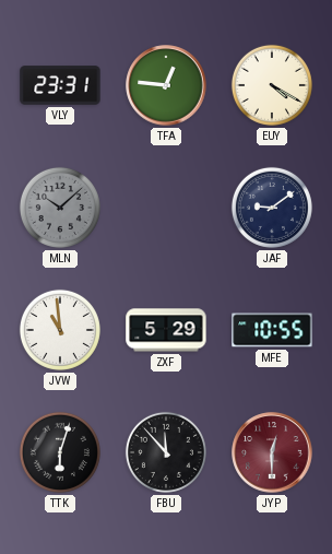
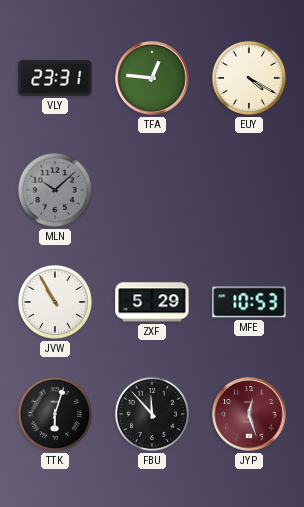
JAF: 9:09 -> none
JVW: 10:59 -> 10:55
MFE: 10:55 -> 10:53
JYP: 12:30 -> 12:27
